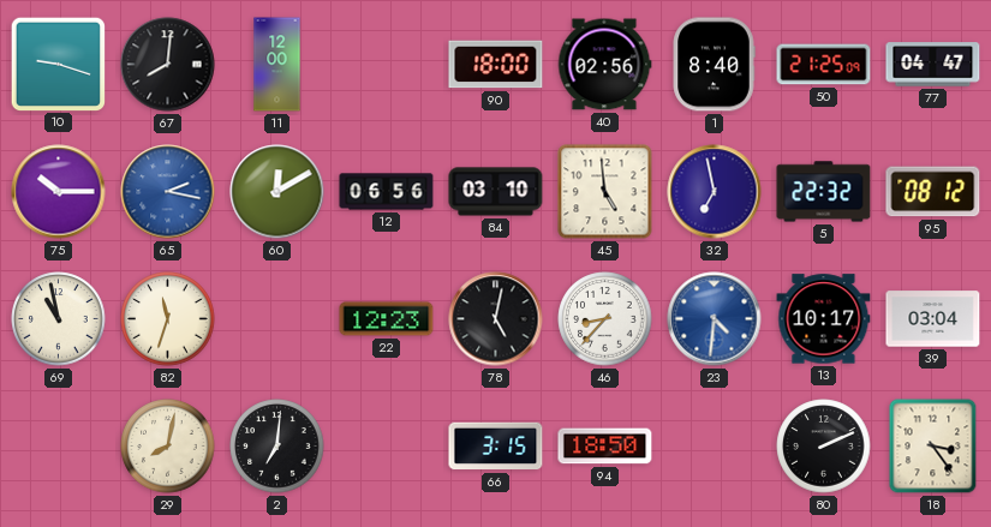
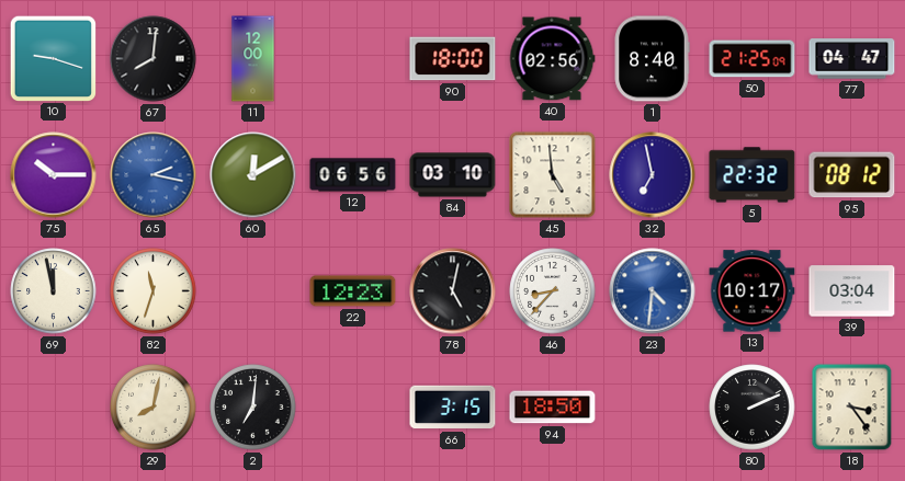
69: 10:58 -> 11:58
